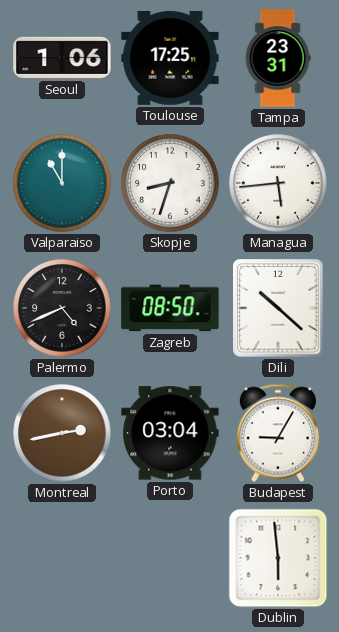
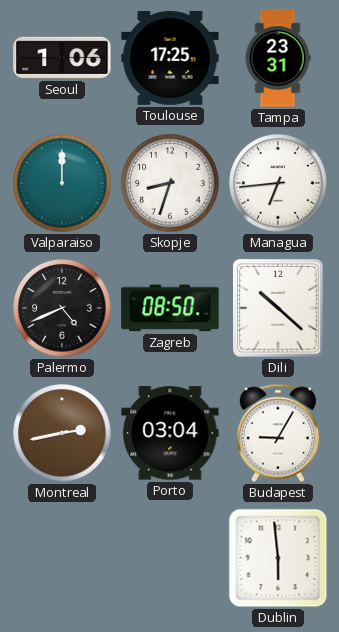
Valparaiso: 11:00 -> 12:00
Managua: 5:44 -> 6:44
